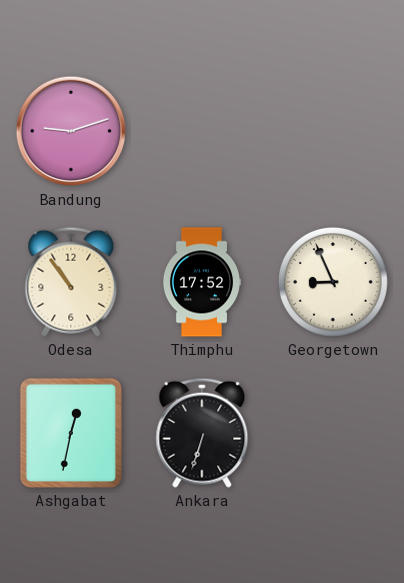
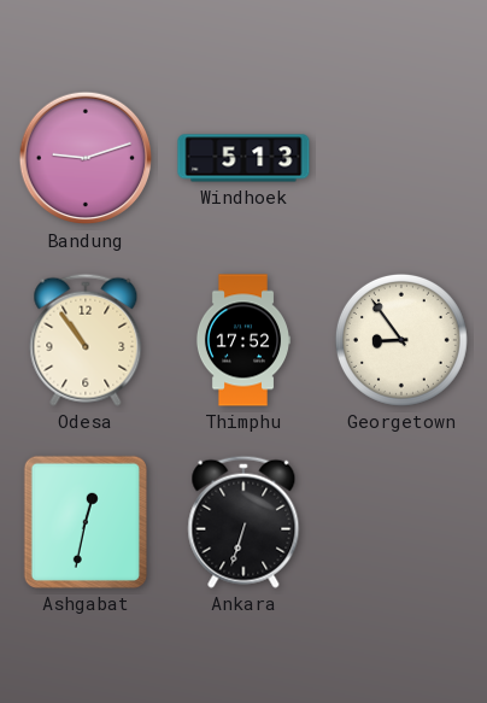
Windhoek: none -> 5:13
Georgetown: 8:56 -> 8:54
